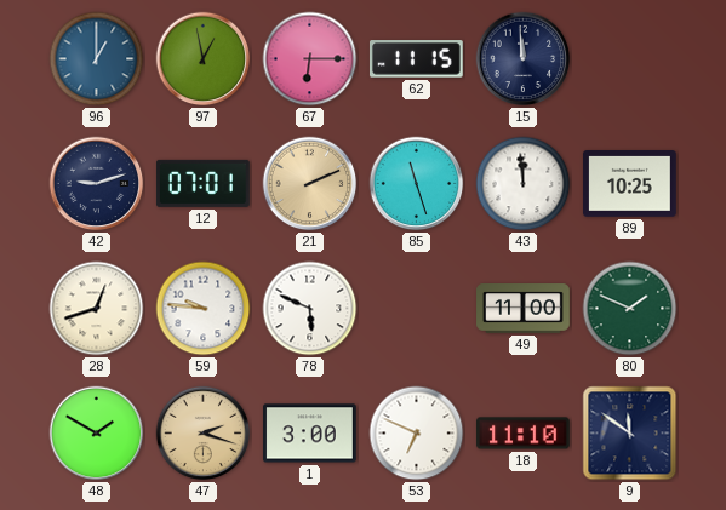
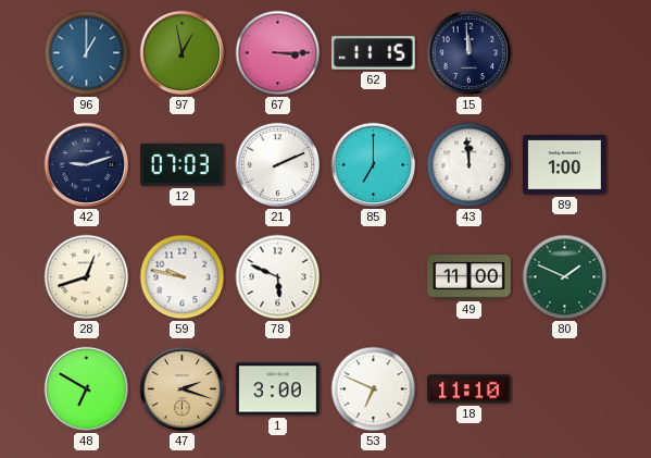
67: 6:15 -> 3:15
12: 07:01 -> 07:03
21 dial: champagne -> white
85: 11:27 -> 7:00
89: 10:25 -> 1:00
59: 9:46 -> 9:47
48: 1:50 -> 6:50
9: 11:51 -> none
